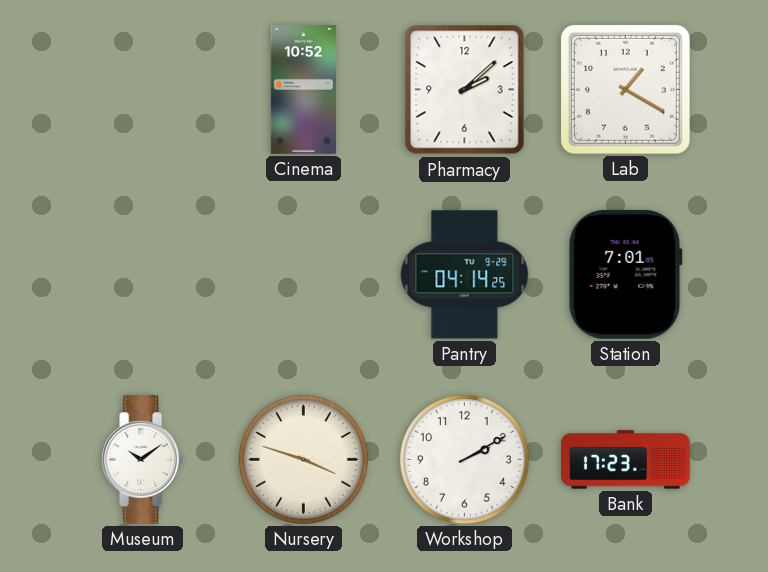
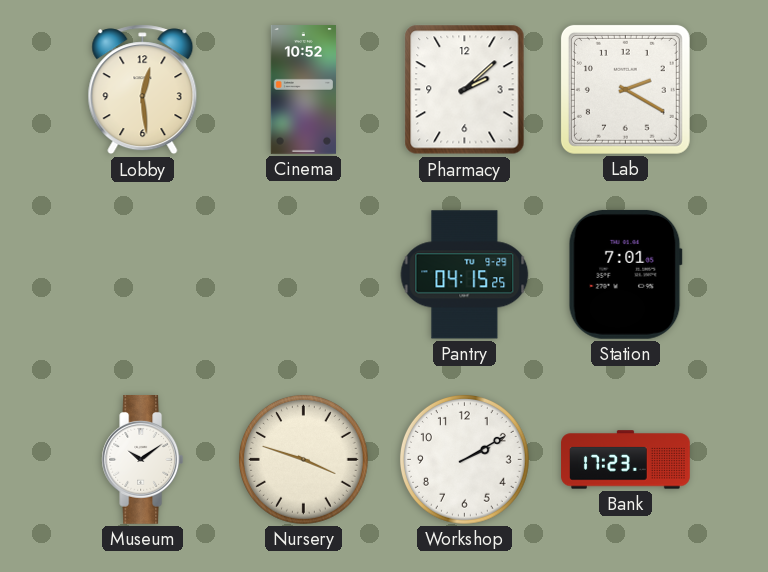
Lobby: none -> 12:29
Lab: 1:20 -> 2:20
Pantry: 04:14 -> 04:15
